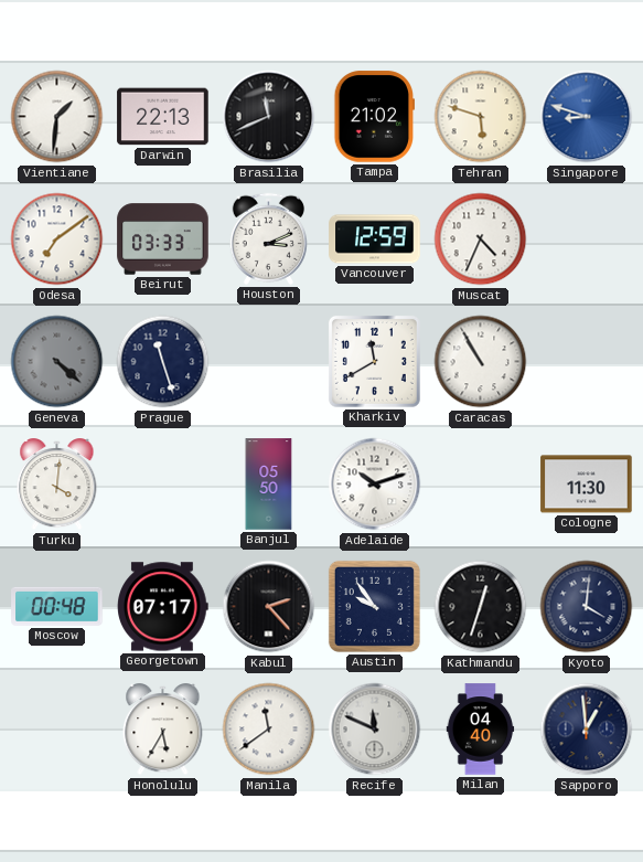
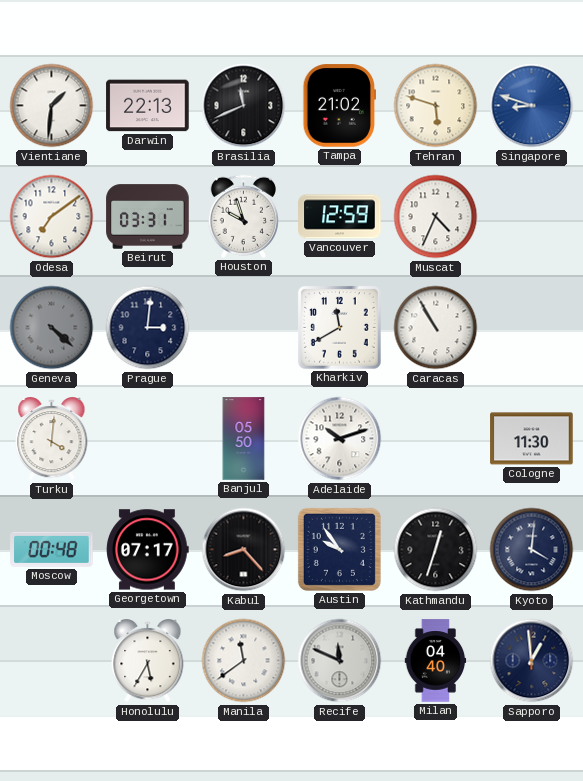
Beirut: 03:33 -> 03:31
Houston: 3:11 -> 9:57
Prague: 11:27 -> 3:01
Kabul: 2:23 -> 8:23
